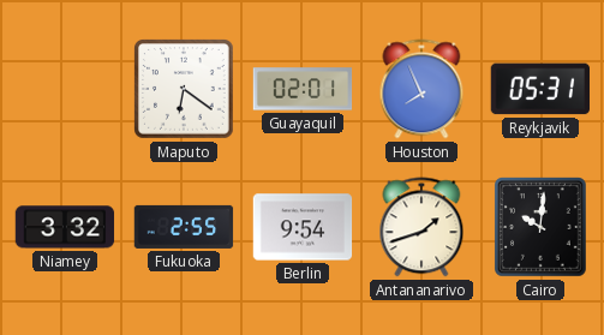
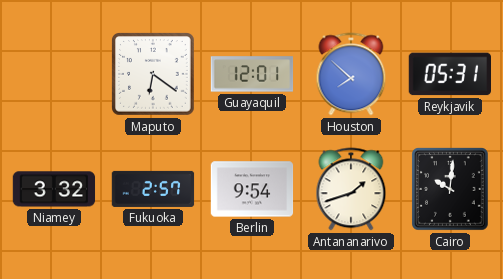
Guayaquil: 02:01 -> 12:01
Houston: 7:56 -> 7:52
Fukuoka: 2:55 -> 2:57
